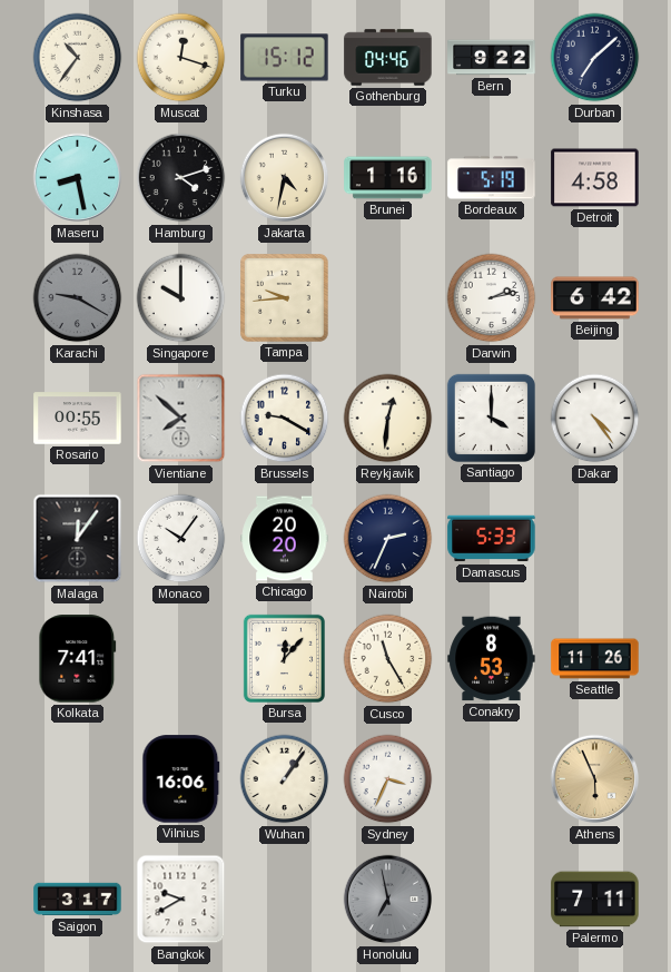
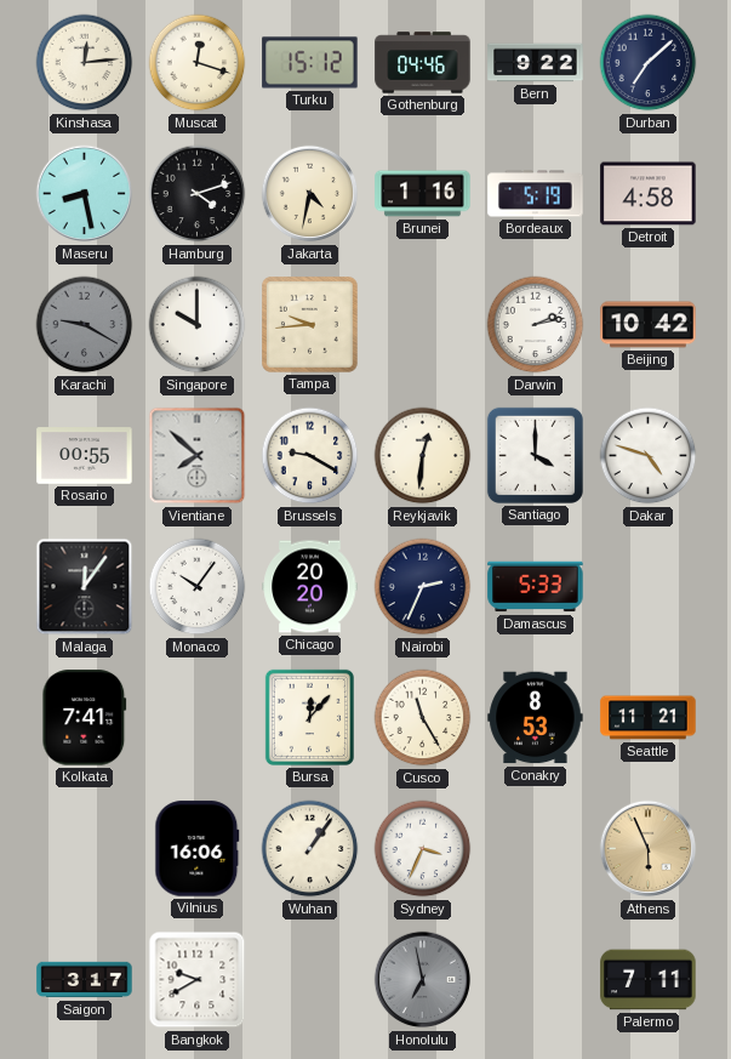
Kinshasa: 10:36 -> 12:14
Beijing: 6:42 -> 10:42
Dakar: 4:24 -> 4:48
Seattle: 11:26 -> 11:21
